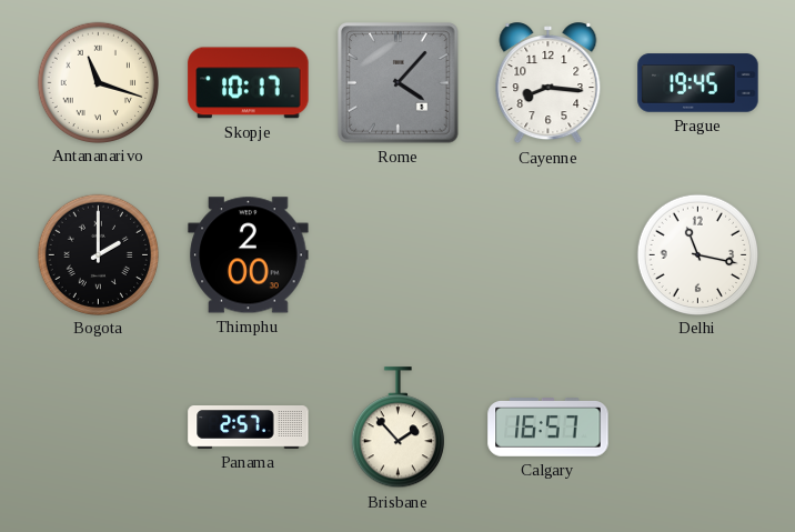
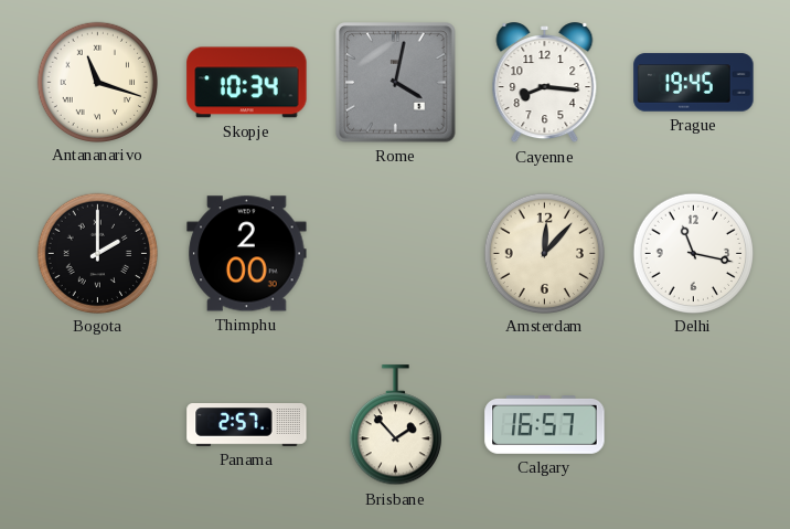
Skopje: 10:17 -> 10:34
Rome: 4:07 -> 4:02
Amsterdam: none -> 12:07
